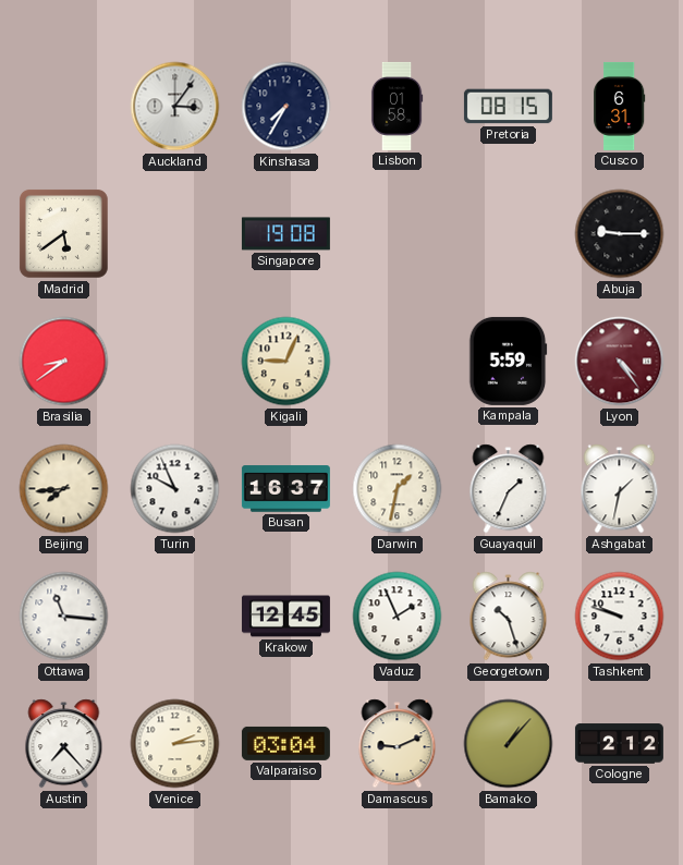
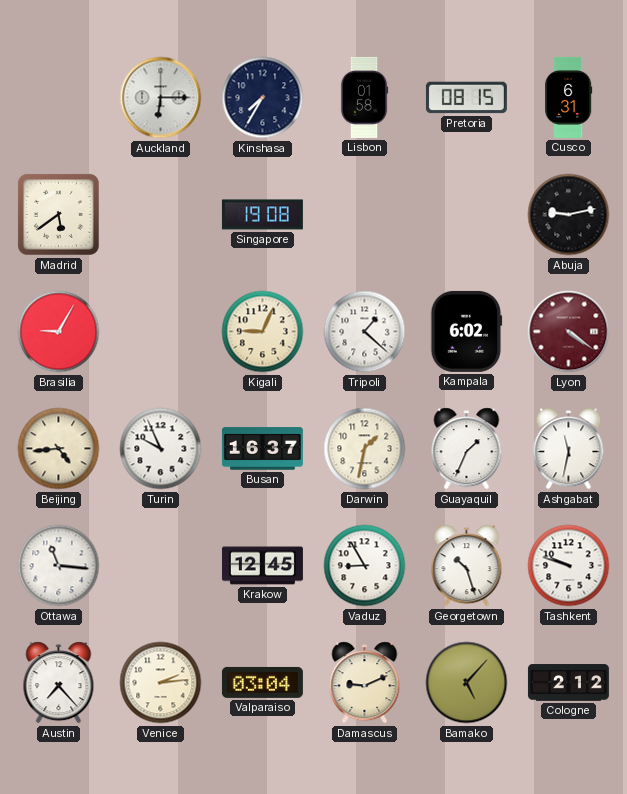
Auckland: 3:06 -> 6:15
Abuja: 9:15 -> 9:13
Brasilia: 8:39 -> 9:05
Tripoli: none -> 1:22
Kampala: 5:59 -> 6:02
Lyon: 4:24 -> 4:21
Beijing: 7:44 -> 4:44
Ashgabat: 1:32 -> 11:32
Vaduz: 1:56 -> 8:55
Bamako: 1:07 -> 5:07
